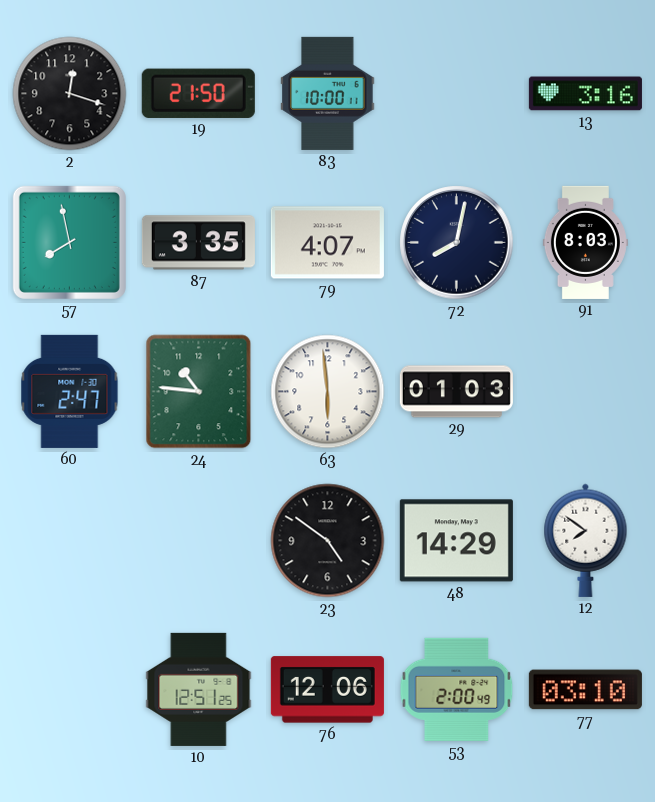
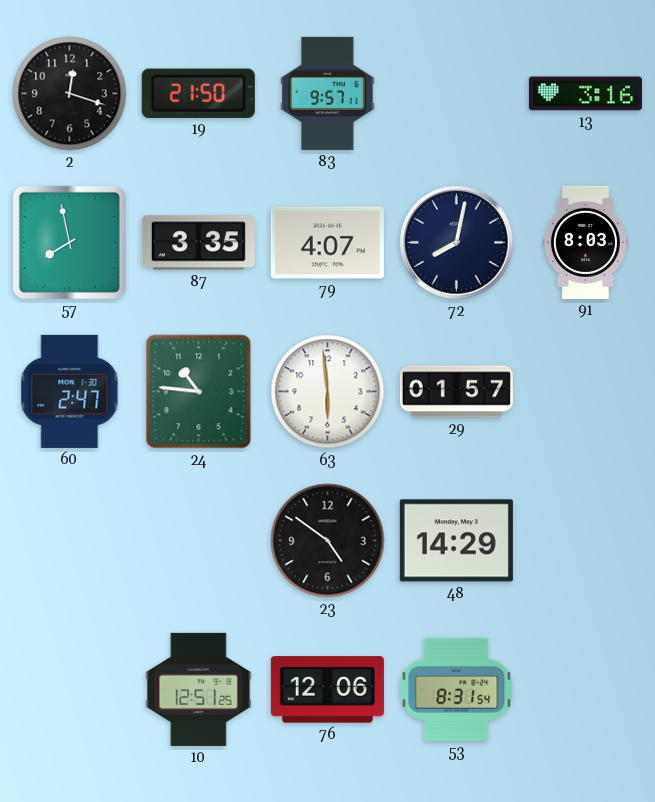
83: 10:00 -> 9:57
29: 01:03 -> 01:57
12: 7:51 -> none
53: 2:00 -> 8:31
77: 03:10 -> none
